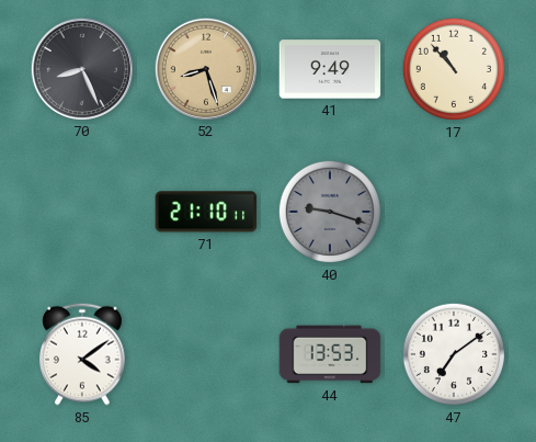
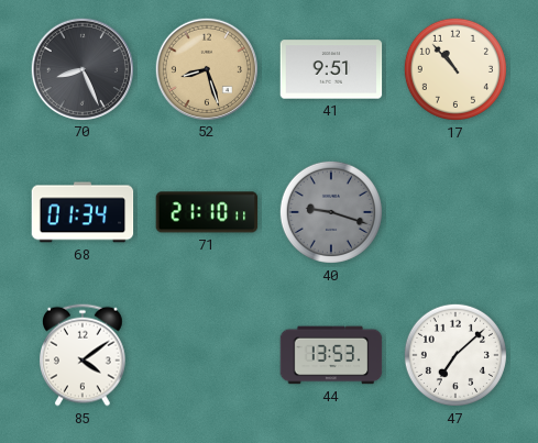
41: 9:49 -> 9:51
68: none -> 01:34
47: 7:09 -> 7:08
